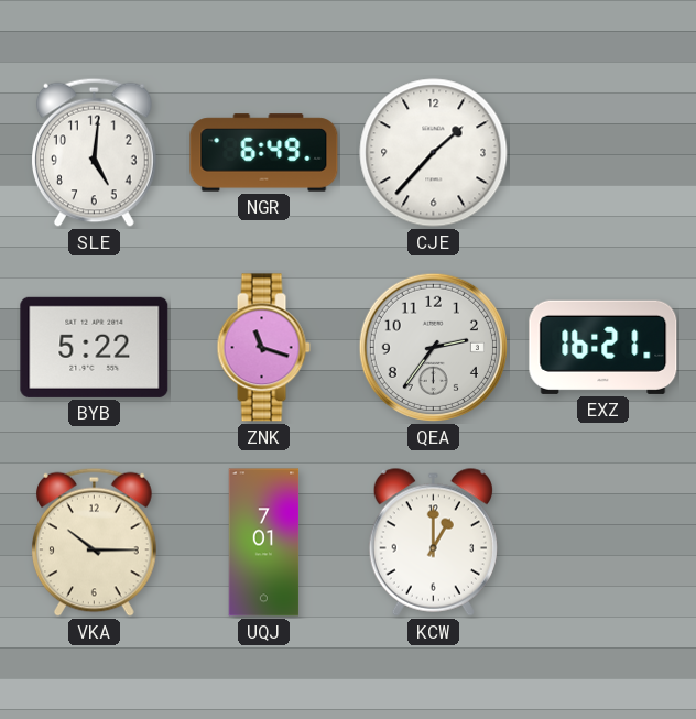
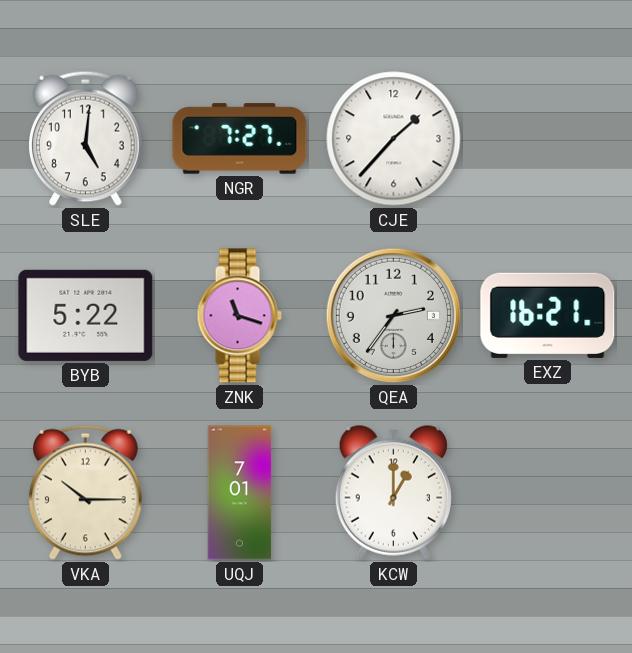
NGR: 6:49 -> 7:27
